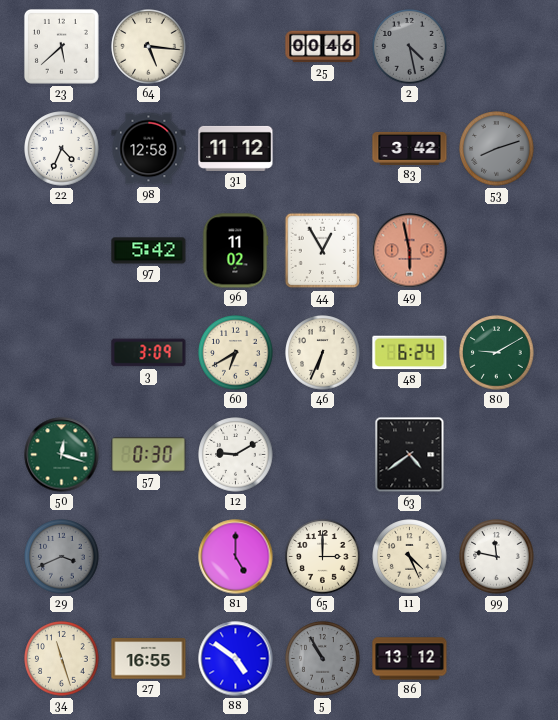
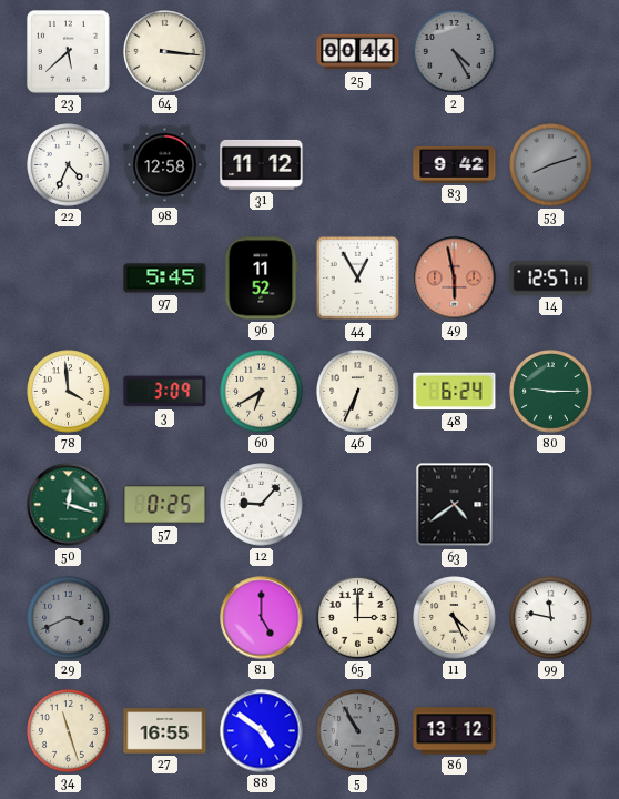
64: 5:16 -> 3:16
2: 4:28 -> 4:25
83: 3:42 -> 9:42
97: 5:42 -> 5:45
96: 11:02 -> 11:52
14: none -> 12:57
78: none -> 3:59
80: 9:10 -> 9:15
57: 0:30 -> 0:25
12: 9:10 -> 9:07
